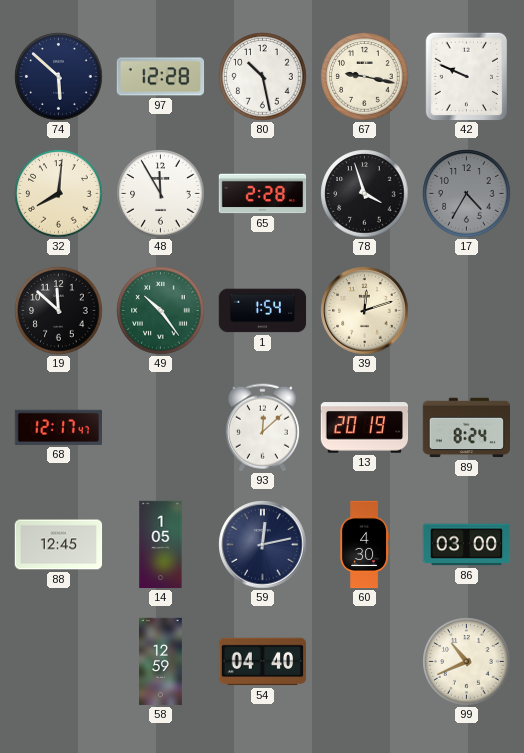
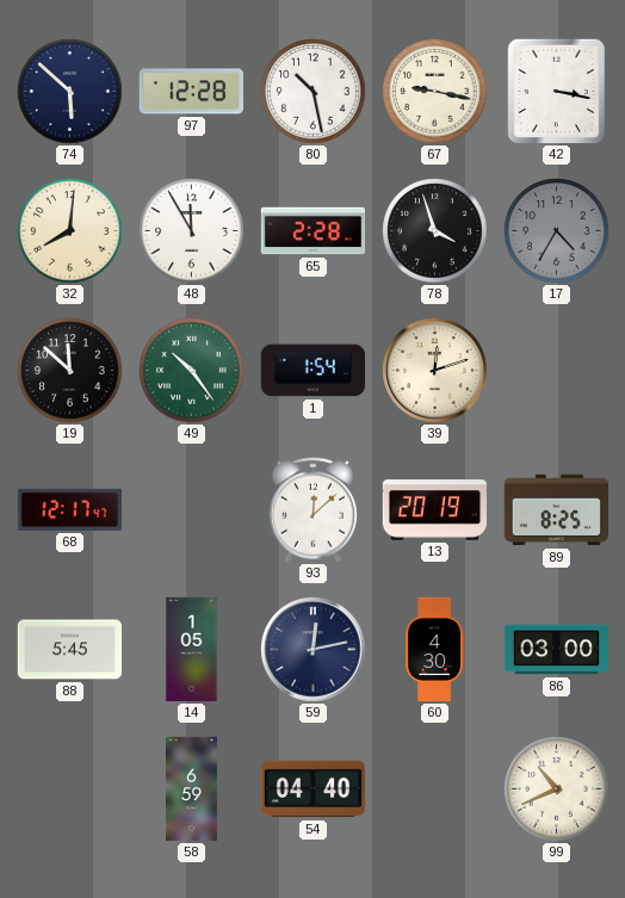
42: 9:49 -> 3:17
89: 8:24 -> 8:25
88: 12:45 -> 5:45
58: 12:59 -> 6:59
